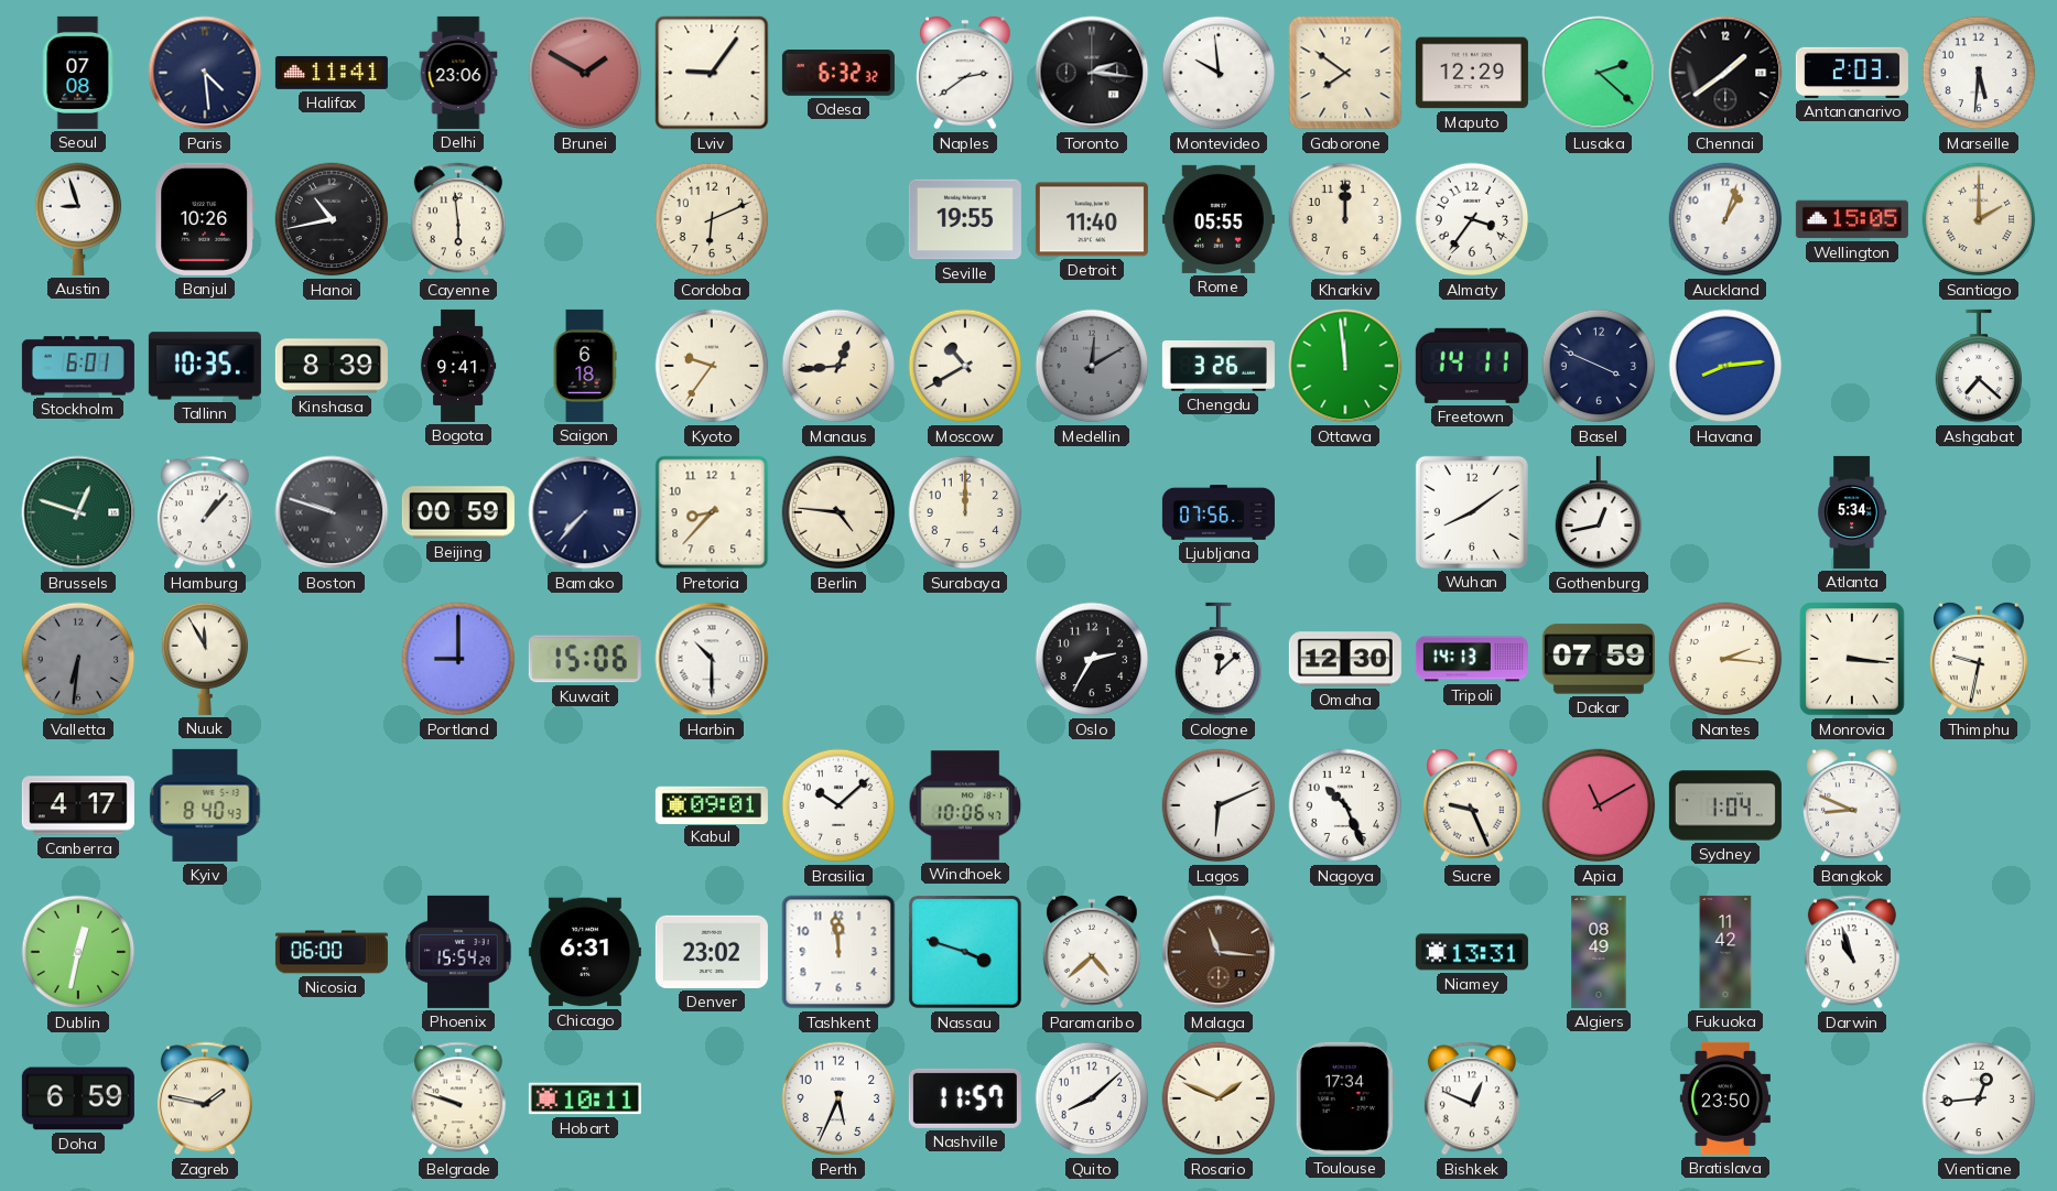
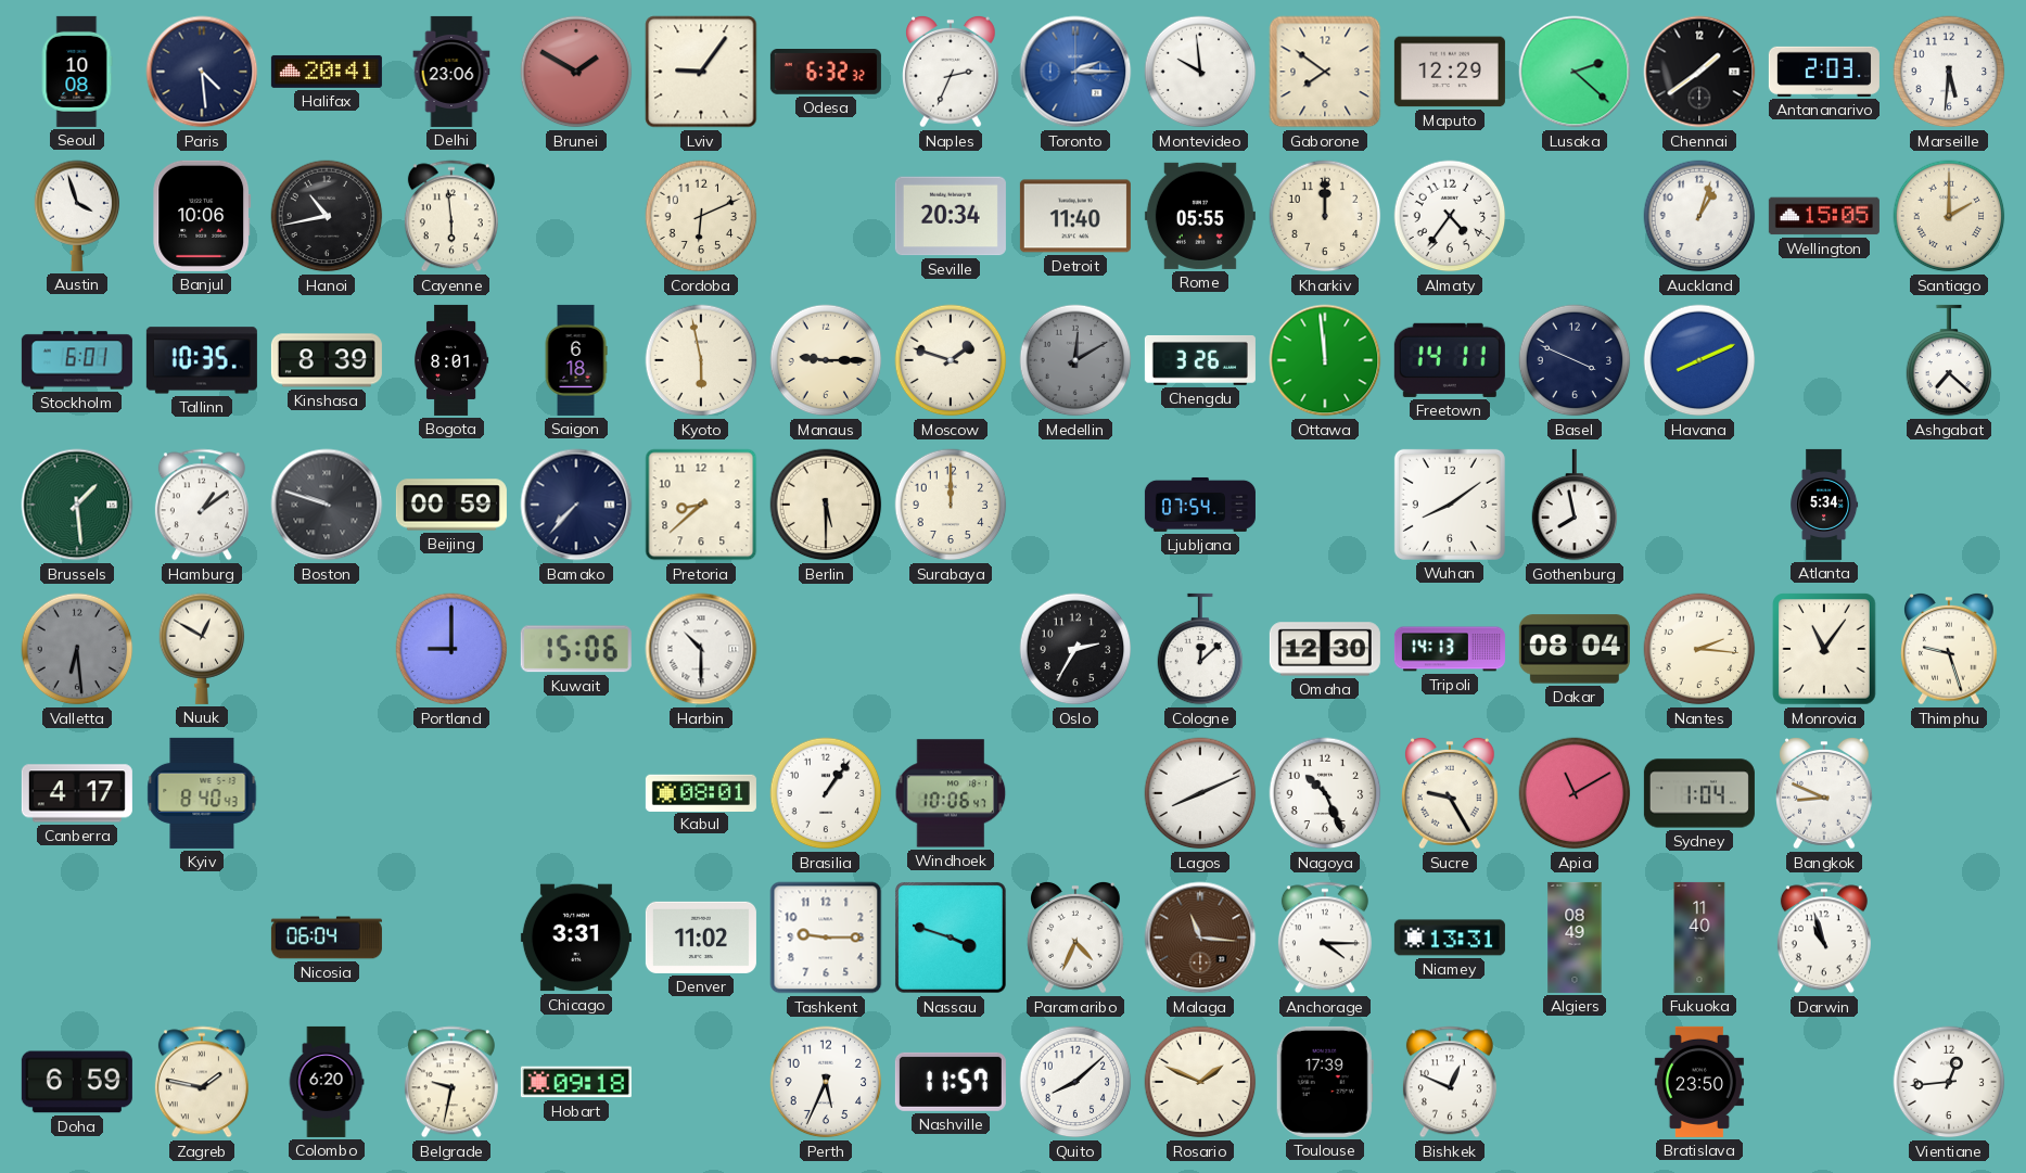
Seoul: 07:08 -> 10:08
Halifax: 11:41 -> 20:41
Naples: 2:39 -> 2:34
Toronto: 2:16 -> 2:15
Toronto dial: black -> blue
Austin: 8:57 -> 3:57
Banjul: 10:26 -> 10:06
Seville: 19:55 -> 20:34
Almaty: 3:36 -> 4:36
Bogota: 9:41 -> 8:01
Kyoto: 9:36 -> 5:58
Manaus: 12:44 -> 9:15
Moscow: 10:40 -> 1:48
Havana: 8:14 -> 8:11
Brussels: 12:48 -> 1:29
Hamburg: 1:07 -> 1:09
Pretoria: 8:37 -> 8:38
Berlin: 4:46 -> 5:30
Ljubljana: 07:56 -> 07:54
Gothenburg: 12:43 -> 7:58
Valletta: 6:31 -> 6:29
Nuuk: 11:55 -> 12:50
Dakar: 07:59 -> 08:04
Monrovia: 3:16 -> 11:06
Thimphu: 9:32 -> 9:27
Kabul: 09:01 -> 08:01
Brasilia: 10:08 -> 1:06
Lagos: 6:11 -> 8:11
Sucre: 9:26 -> 9:25
Dublin: 12:32 -> none
Nicosia: 06:00 -> 06:04
Phoenix: 15:54 -> none
Chicago: 6:31 -> 3:31
Denver: 23:02 -> 11:02
Tashkent: 11:59 -> 9:15
Paramaribo: 4:38 -> 4:34
Anchorage: none -> 4:15
Fukuoka: 11:42 -> 11:40
Colombo: none -> 6:20
Belgrade: 9:48 -> 9:32
Hobart: 10:11 -> 09:18
Toulouse: 17:34 -> 17:39
